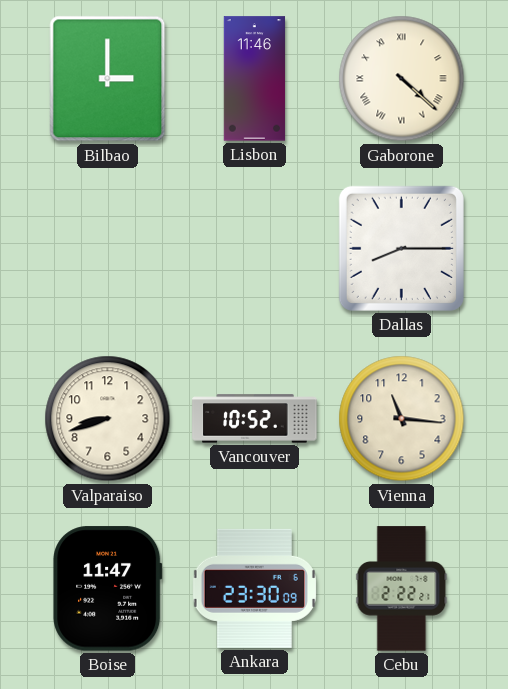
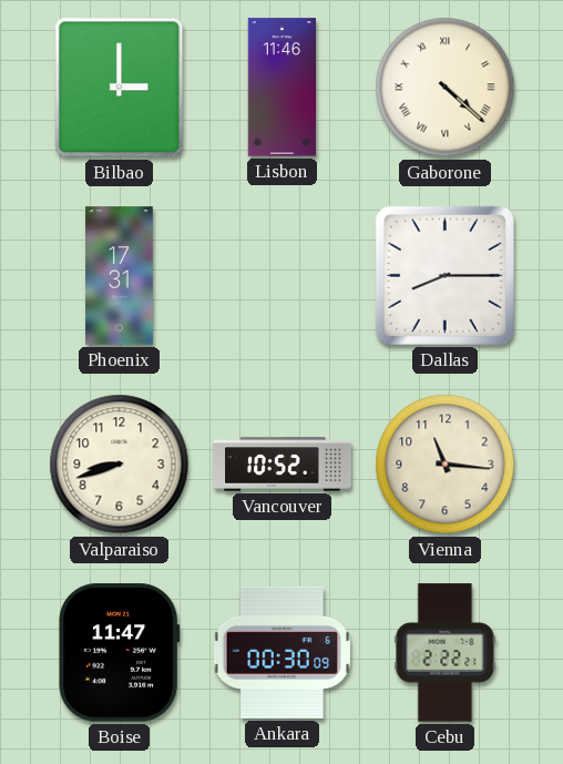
Phoenix: none -> 17:31
Ankara: 23:30 -> 00:30
